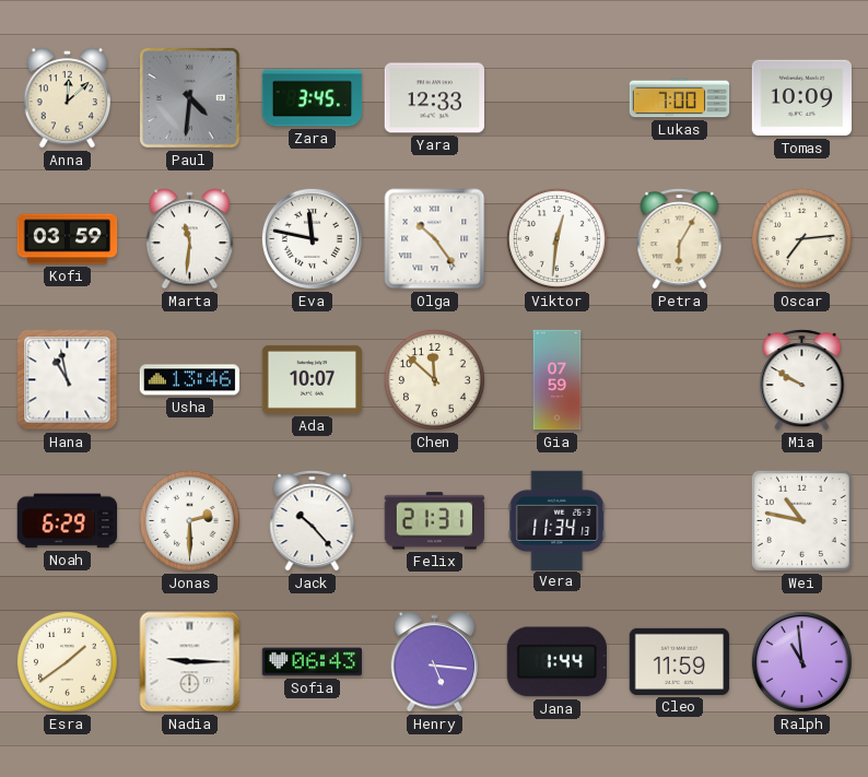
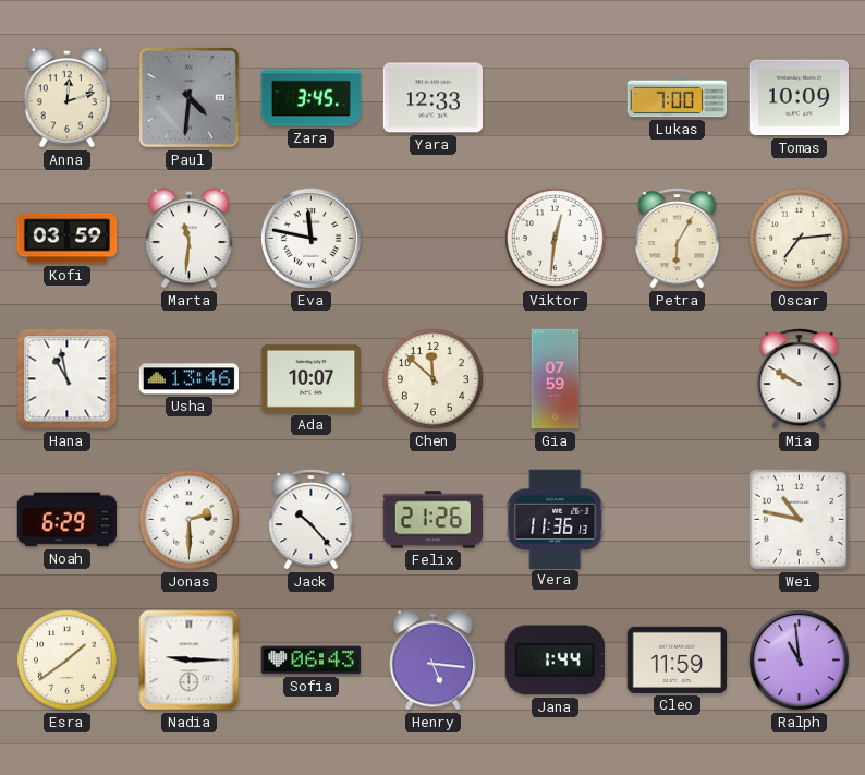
Anna: 12:08 -> 12:12
Olga: 10:24 -> none
Felix: 21:31 -> 21:26
Vera: 11:34 -> 11:36
